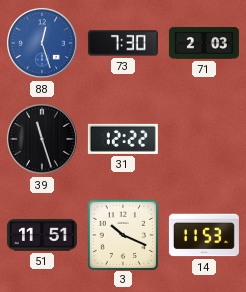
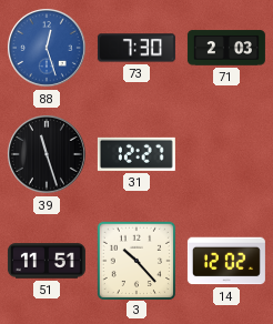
31: 12:22 -> 12:27
3: 10:19 -> 10:23
14: 11:53 -> 12:02
